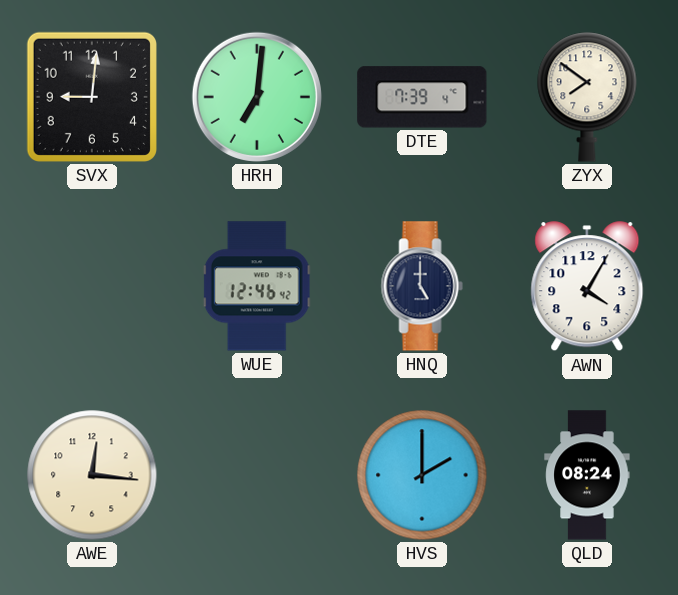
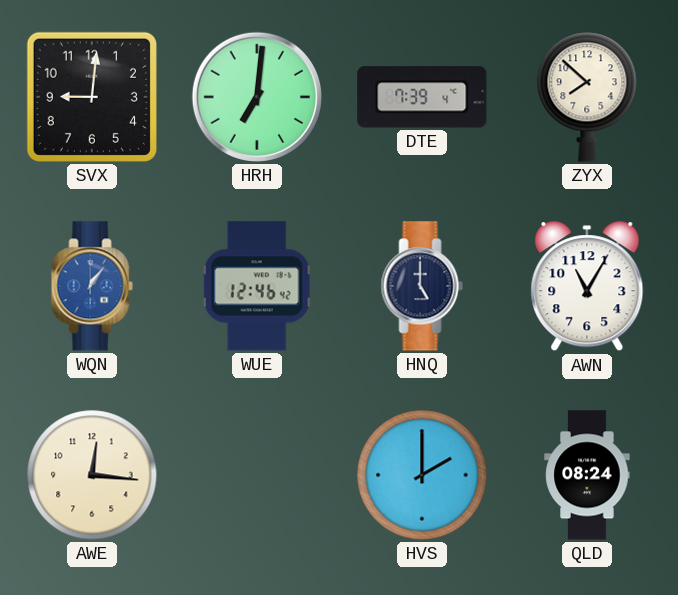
ZYX: 7:51 -> 7:52
WQN: none -> 1:06
AWN: 4:05 -> 11:05
